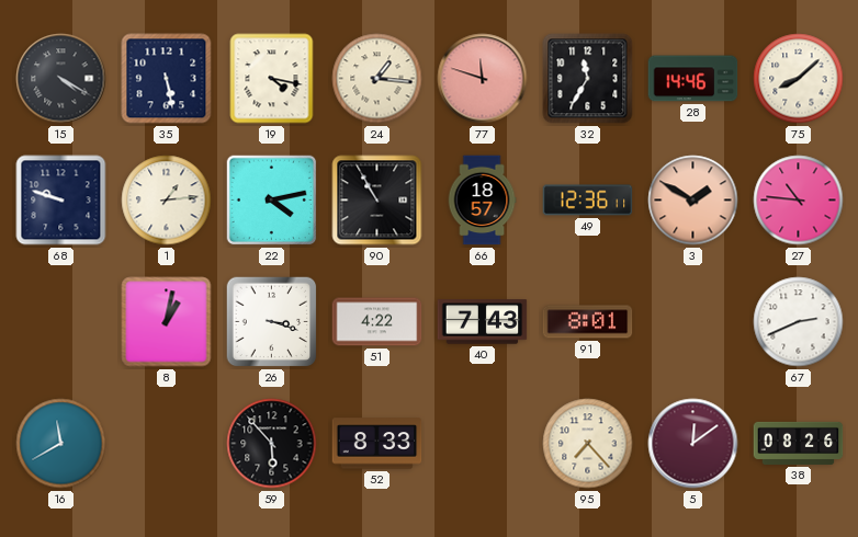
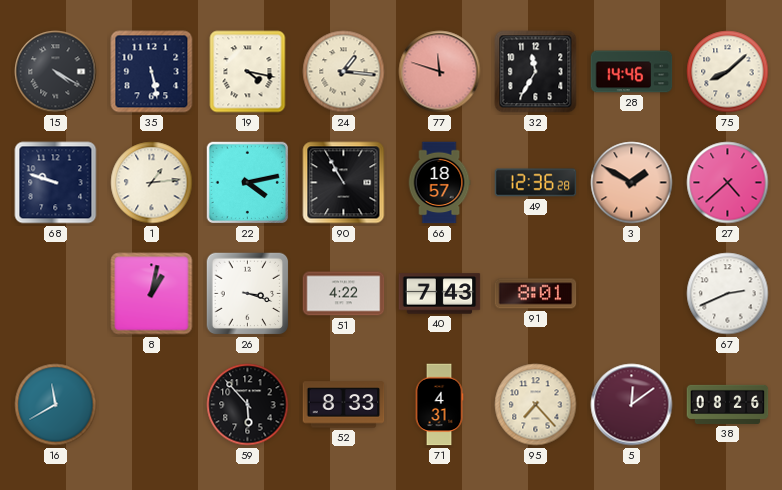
49: 12:36:11 -> 12:36:28
27: 10:46 -> 4:38
71: none -> 4:31
